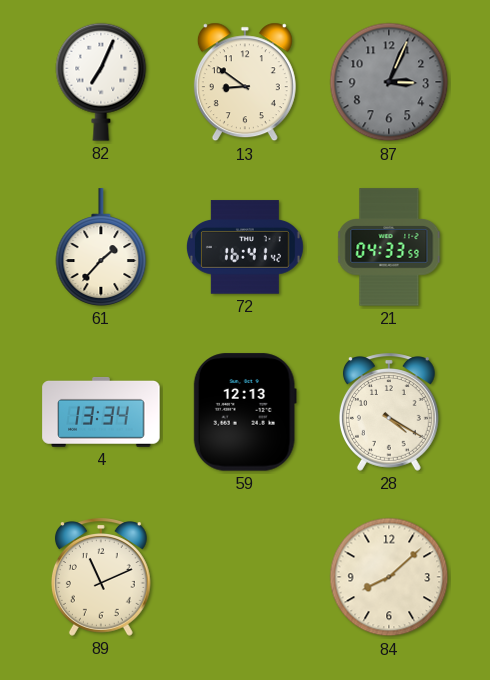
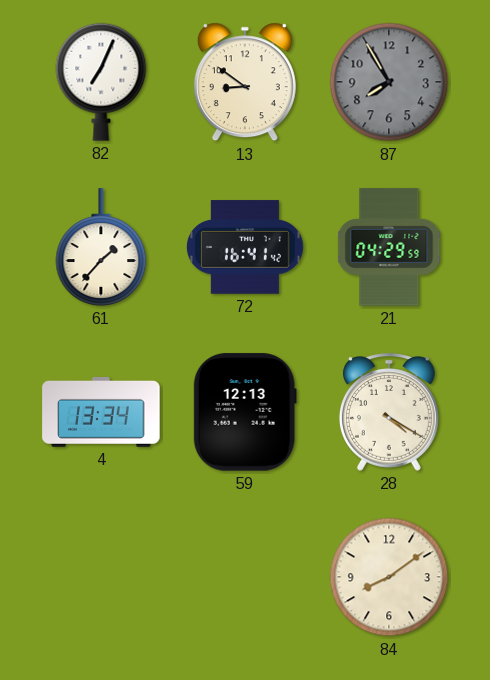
87: 3:04 -> 7:55
21: 04:33 -> 04:29
89: 11:11 -> none
84: 8:08 -> 8:09
